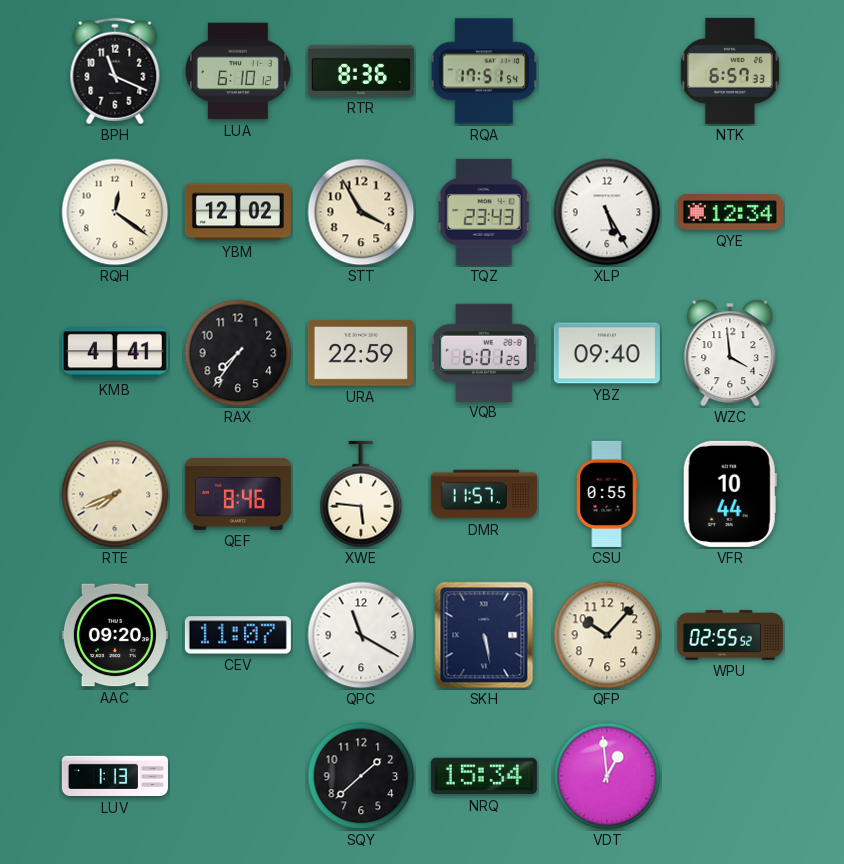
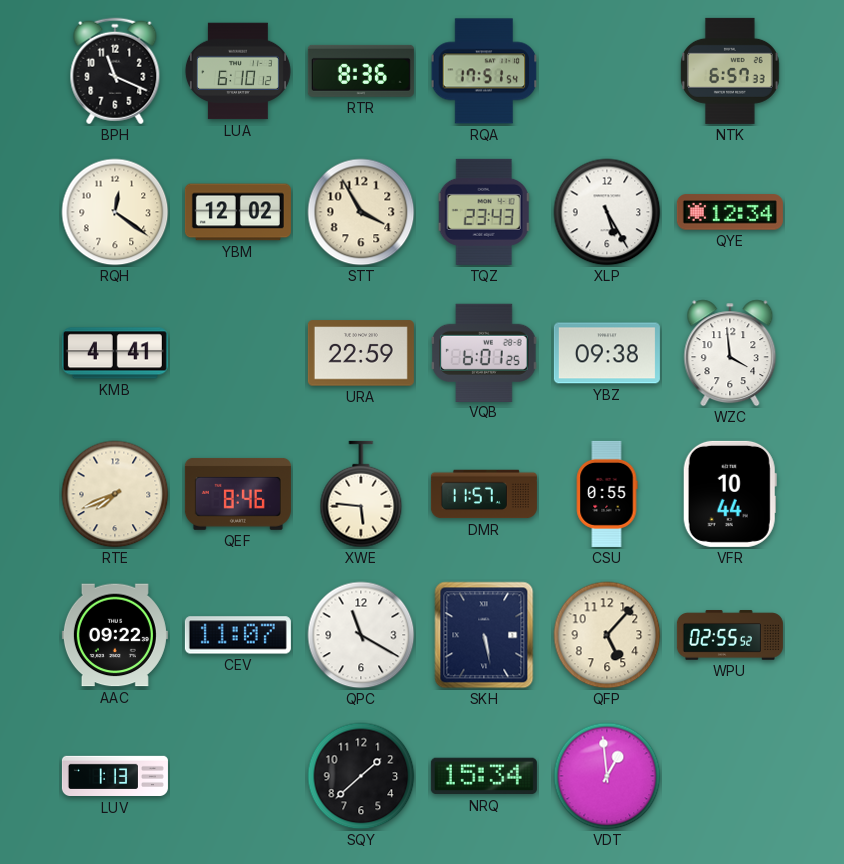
RAX: 7:36 -> none
YBZ: 09:40 -> 09:38
AAC: 09:20 -> 09:22
QFP: 10:07 -> 5:07
